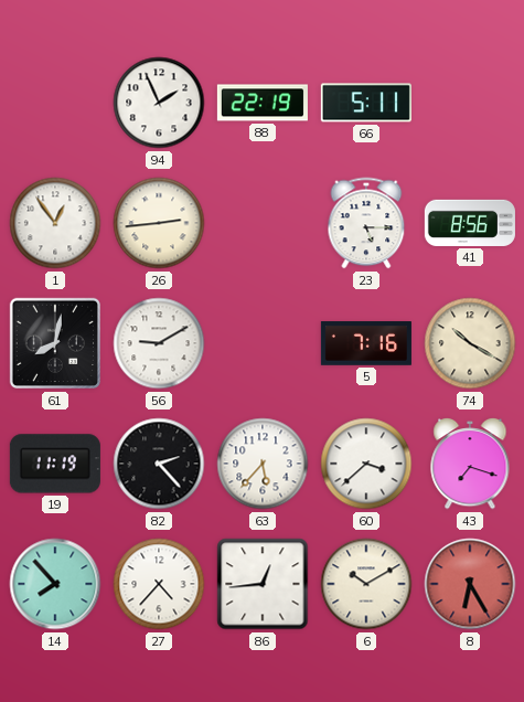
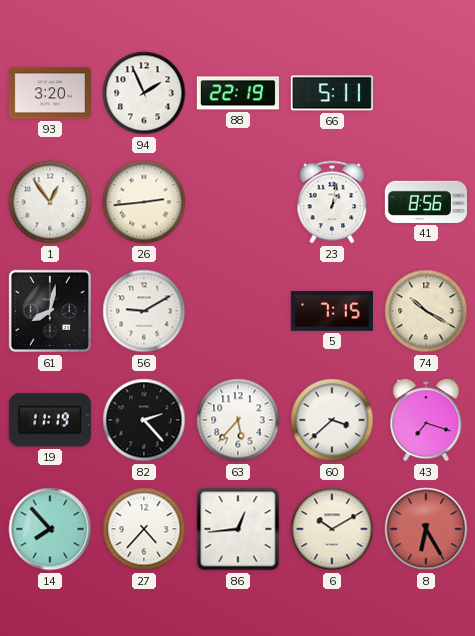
93: none -> 3:20
23: 5:15 -> 1:02
5: 7:16 -> 7:15
